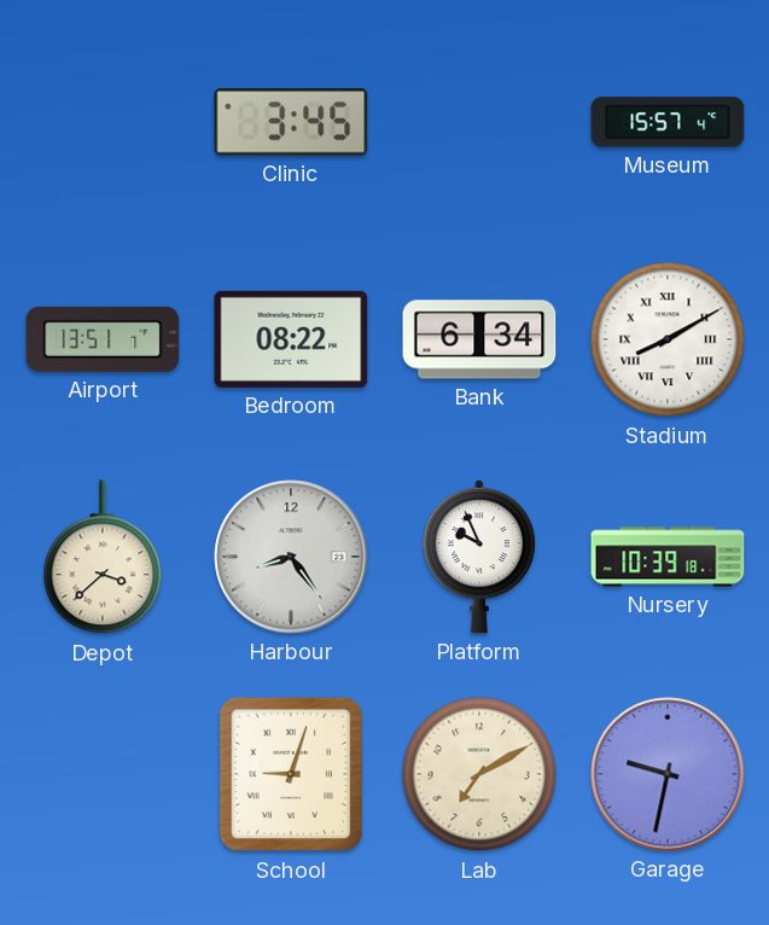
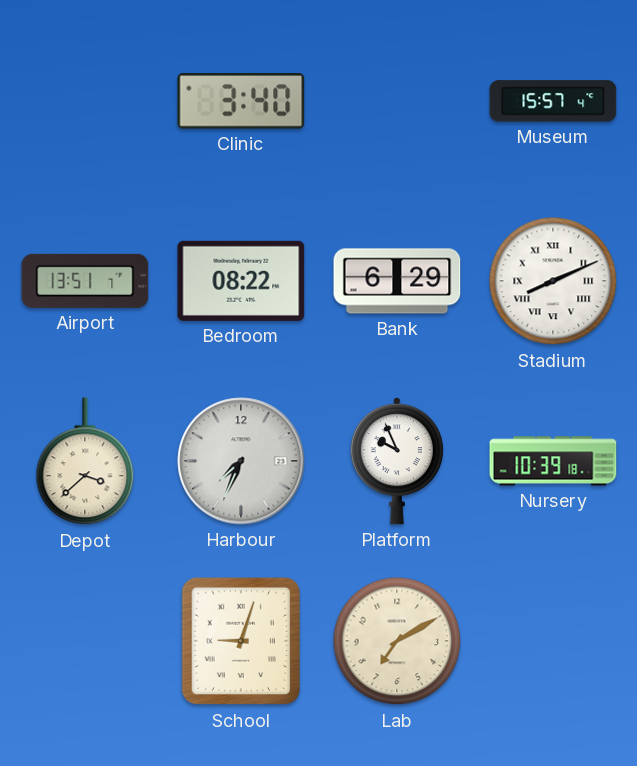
Clinic: 3:45 -> 3:40
Bank: 6:34 -> 6:29
Stadium: 8:10 -> 8:11
Harbour: 8:24 -> 7:34
Garage: 9:32 -> none
